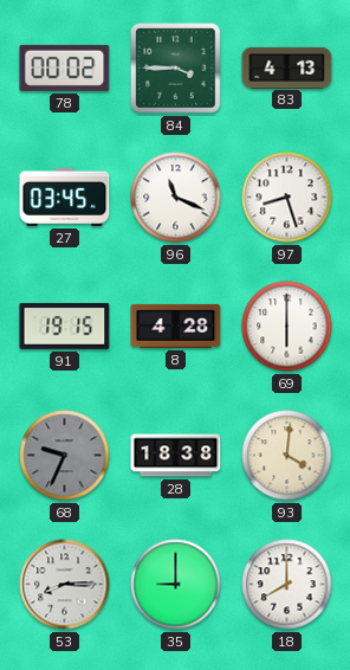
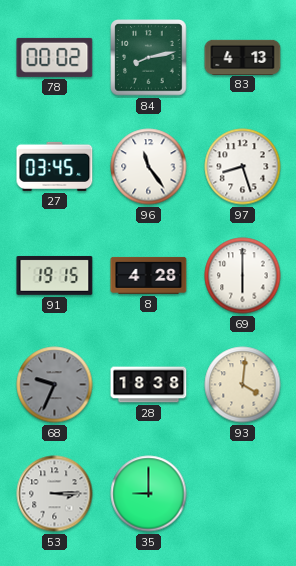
84: 3:45 -> 8:13
96: 11:19 -> 11:24
53: 8:15 -> 3:15
18: 8:00 -> none
